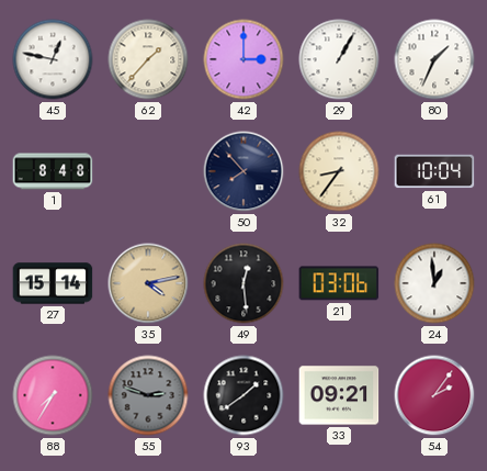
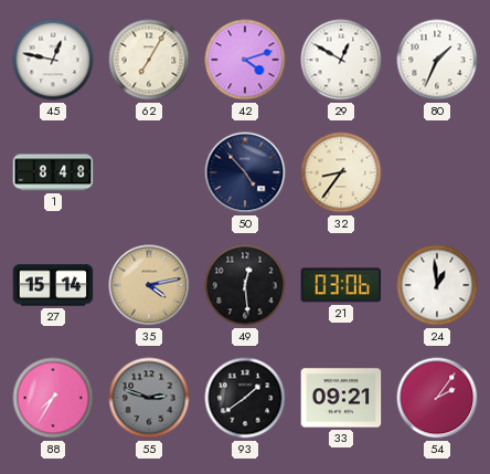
62: 1:37 -> 7:05
42: 3:00 -> 4:12
29: 1:05 -> 12:50
50: 7:53 -> 4:53
61: 10:04 -> none
